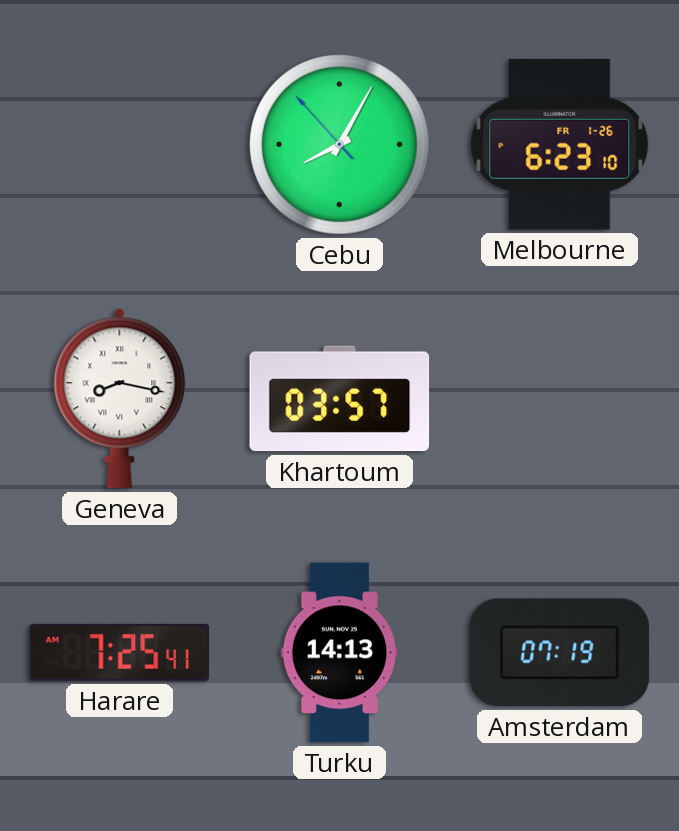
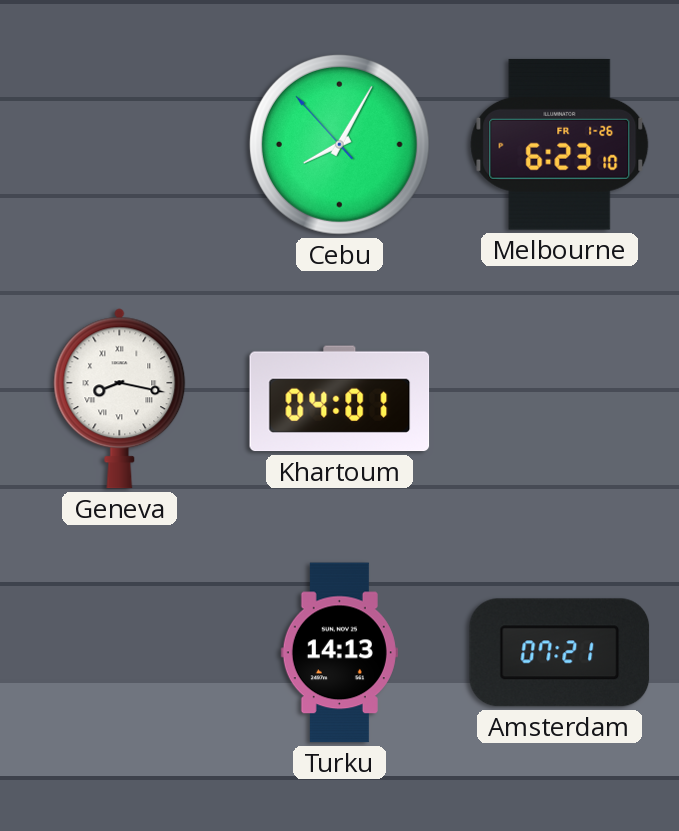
Khartoum: 03:57 -> 04:01
Harare: 7:25 -> none
Amsterdam: 07:19 -> 07:21
